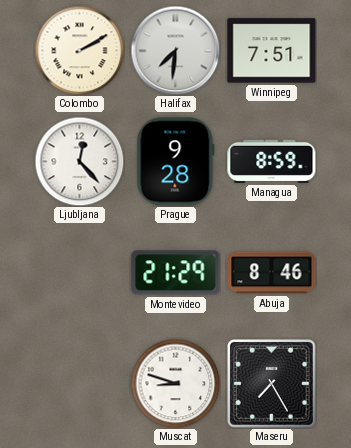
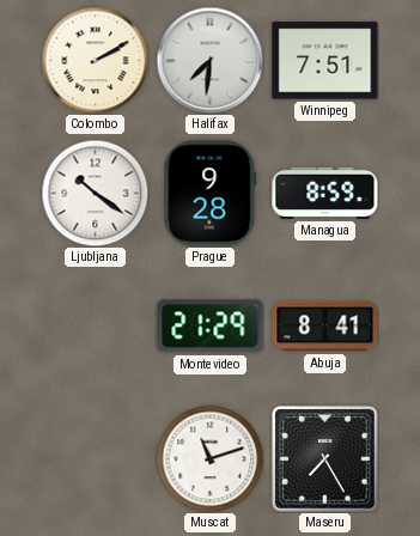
Ljubljana: 12:23 -> 10:21
Abuja: 8:46 -> 8:41
Muscat: 8:48 -> 11:12
